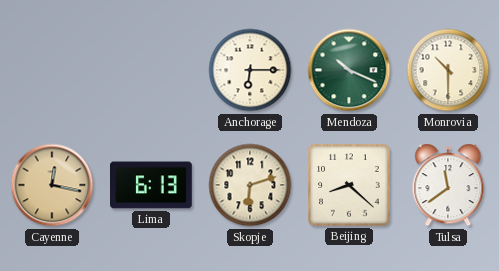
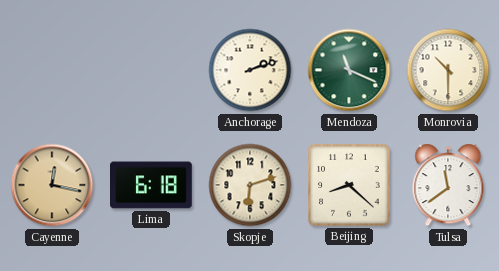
Anchorage: 6:15 -> 2:12
Mendoza: 10:19 -> 11:19
Lima: 6:13 -> 6:18
